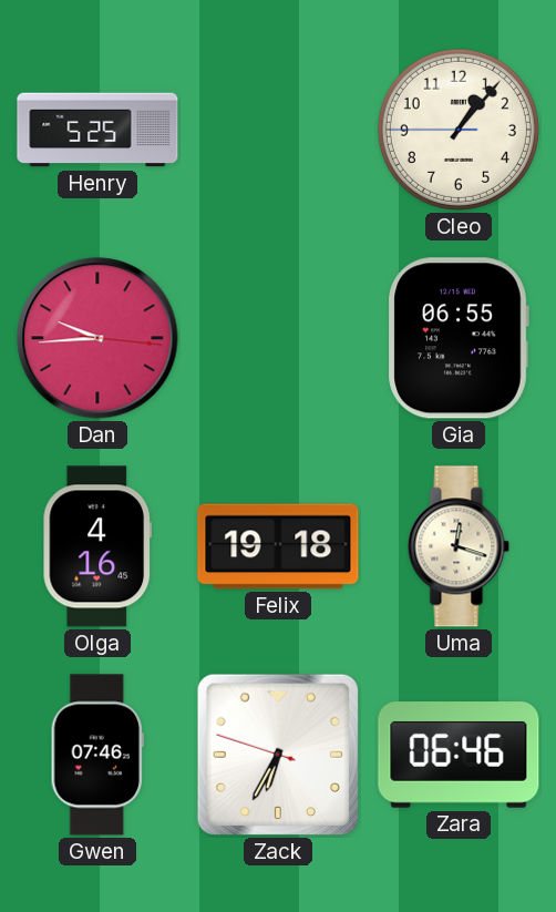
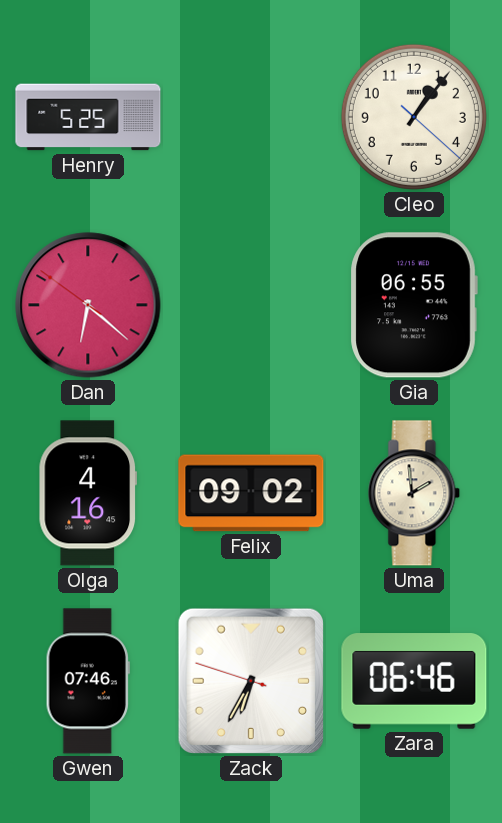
Cleo: 1:06:45 -> 1:06:22
Dan: 9:44 -> 6:21
Felix: 19:18 -> 09:02
Uma: 12:18 -> 1:59
